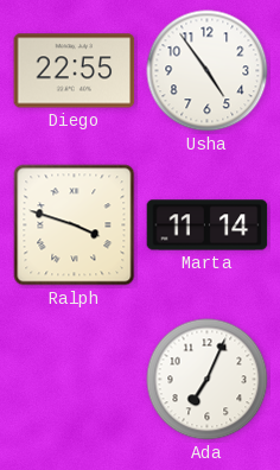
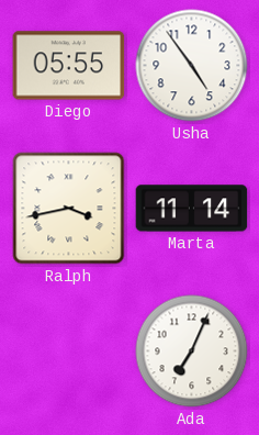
Diego: 22:55 -> 05:55
Ralph: 3:48 -> 3:43
